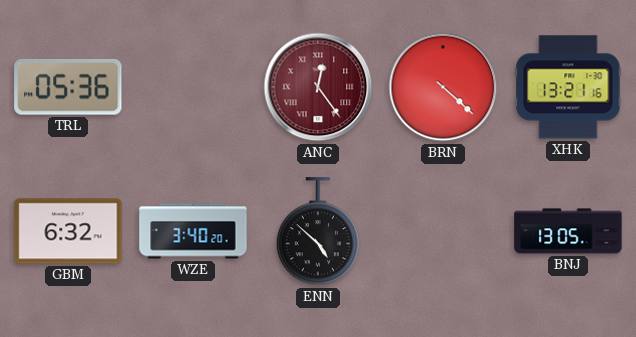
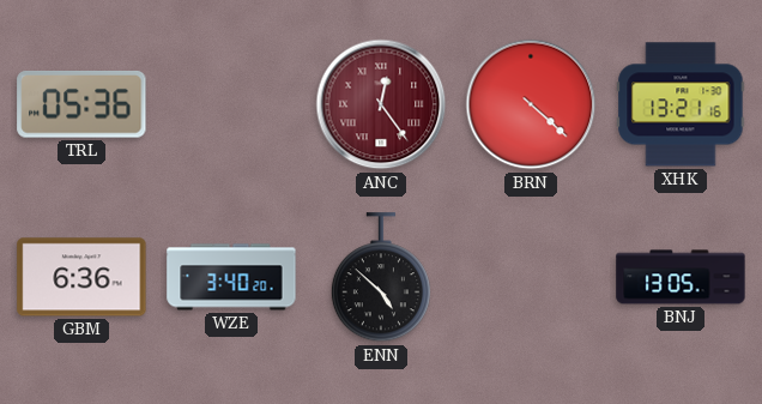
GBM: 6:32 -> 6:36
